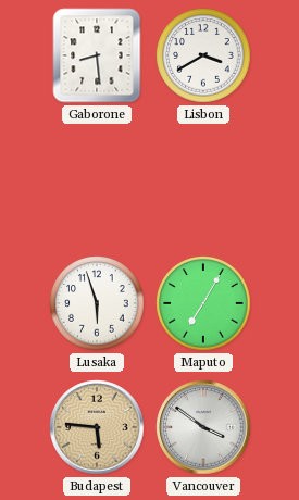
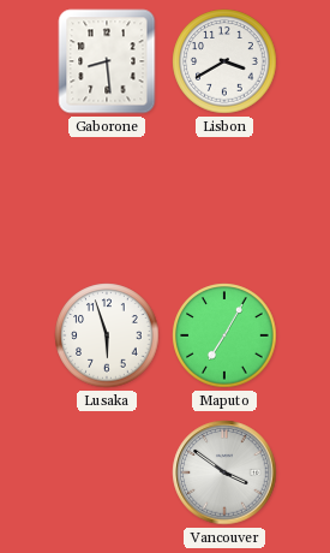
Budapest: 5:46 -> none
